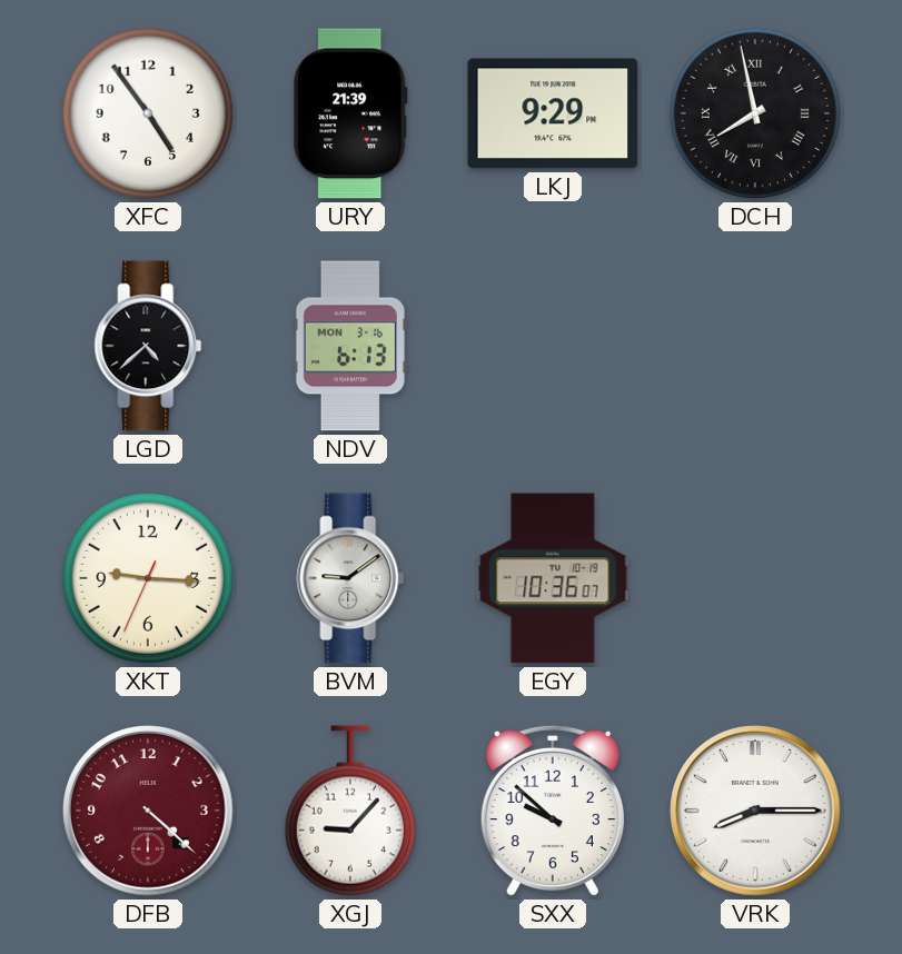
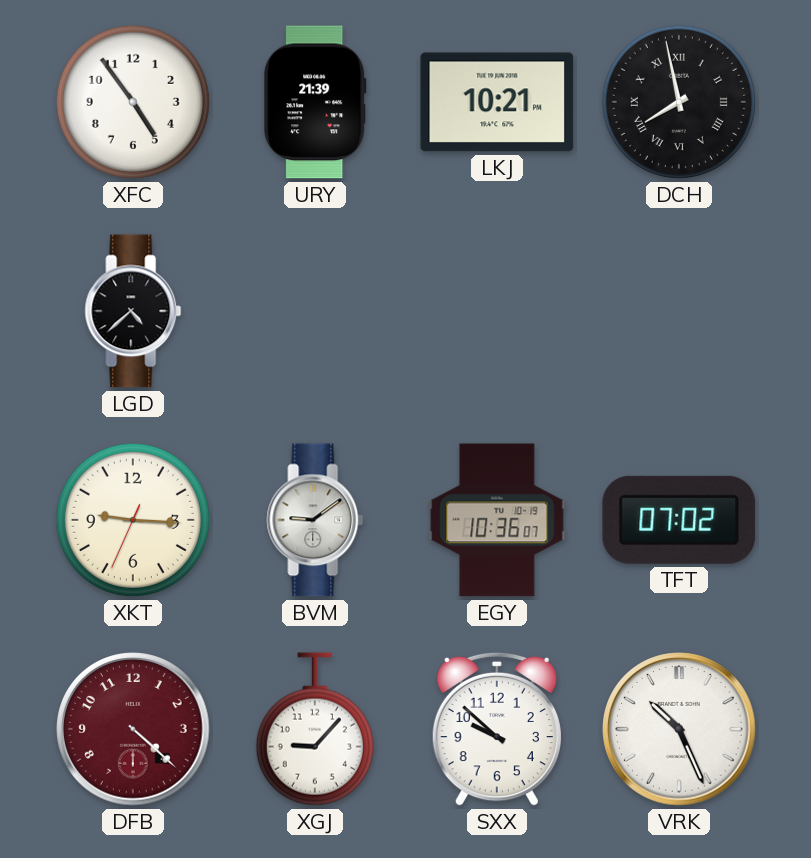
LKJ: 9:29 -> 10:21
NDV: 6:13 -> none
TFT: none -> 07:02
VRK: 8:15 -> 10:26
